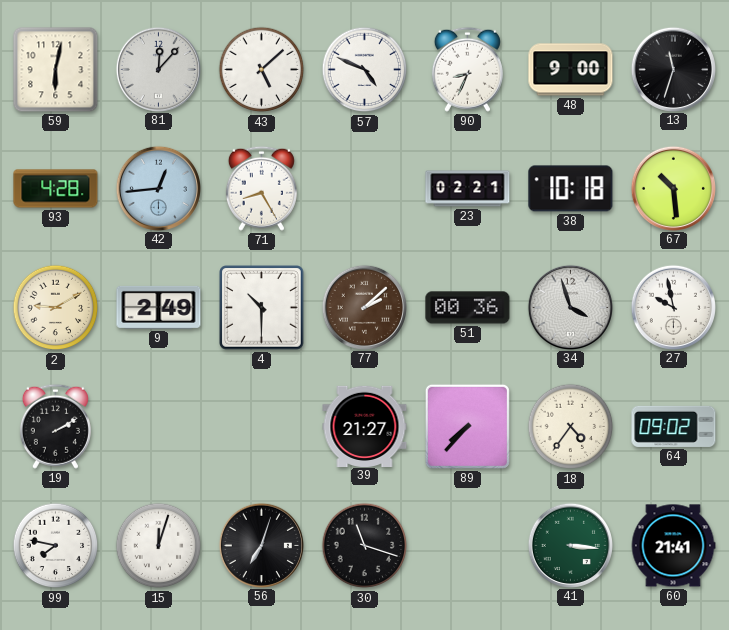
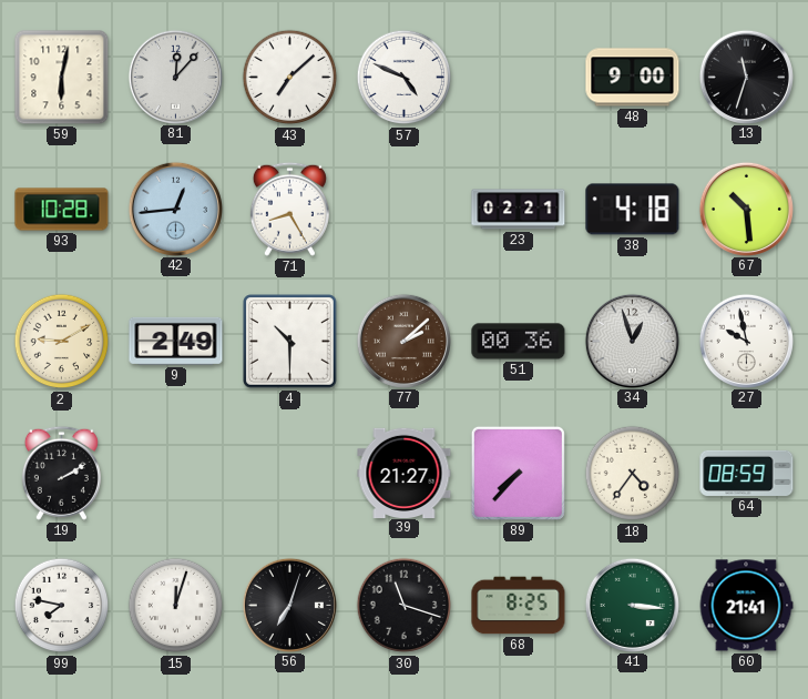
43: 5:08 -> 7:08
90: 8:34 -> none
93: 4:28 -> 10:28
38: 10:18 -> 4:18
34: 3:57 -> 12:57
64: 09:02 -> 08:59
68: none -> 8:25
